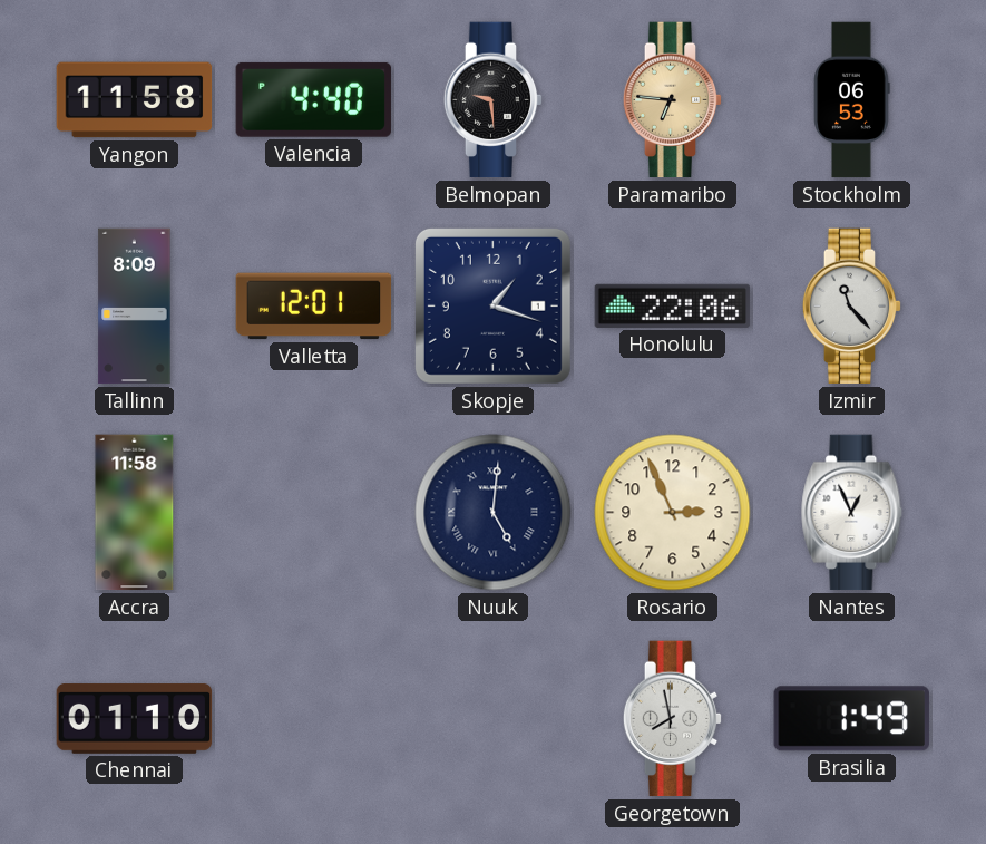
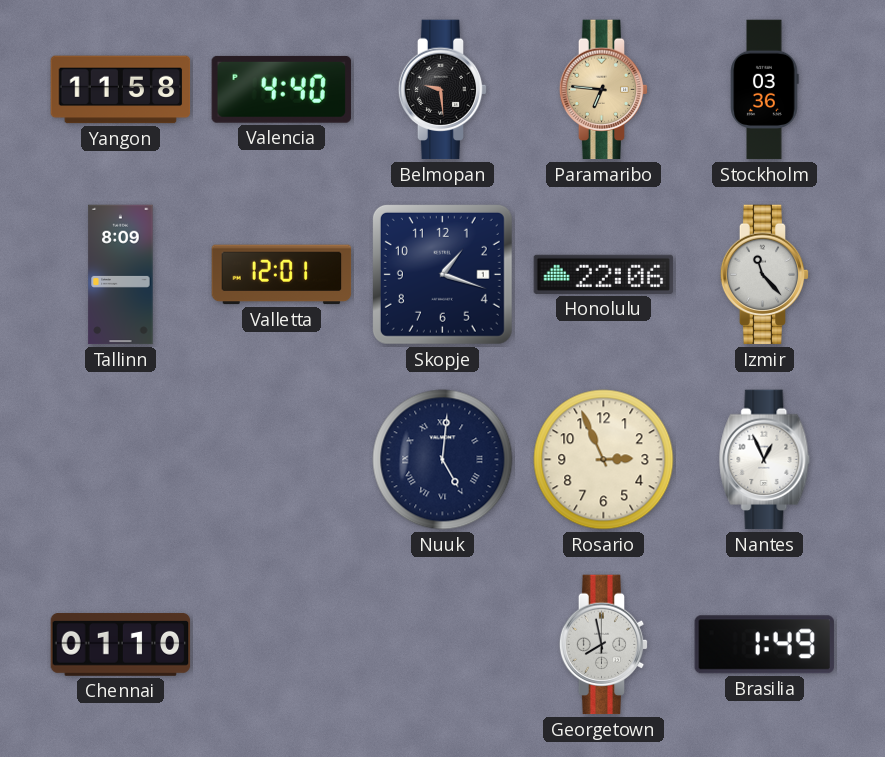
Stockholm: 06:53 -> 03:36
Accra: 11:58 -> none
